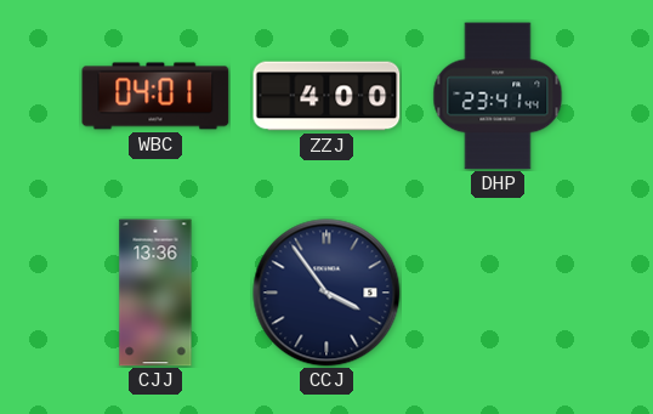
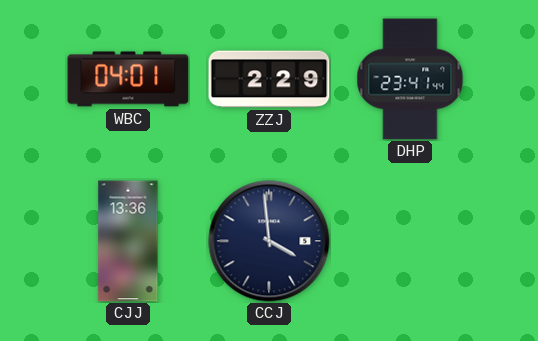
ZZJ: 4:00 -> 2:29
CCJ: 3:54 -> 3:59
